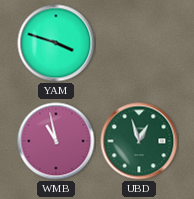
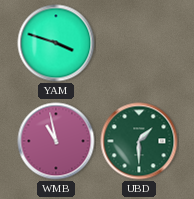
UBD: 12:57 -> 1:30
